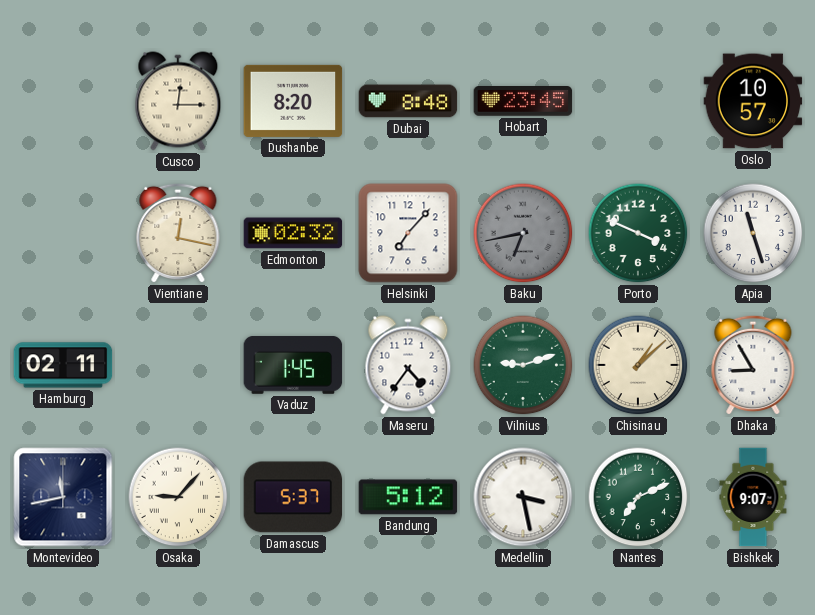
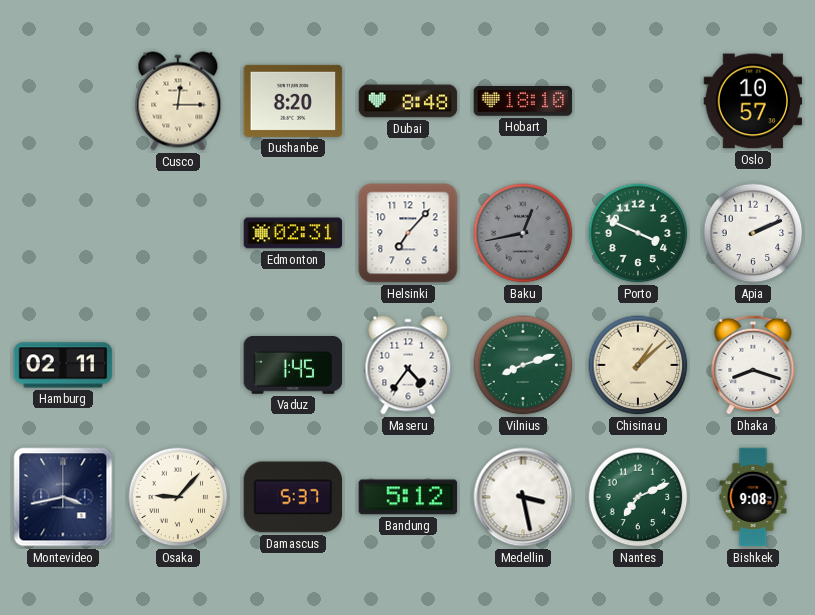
Hobart: 23:45 -> 18:10
Vientiane: 12:17 -> none
Edmonton: 02:32 -> 02:31
Baku: 6:43 -> 12:43
Apia: 11:27 -> 2:11
Vilnius: 9:12 -> 8:12
Dhaka: 8:55 -> 8:18
Montevideo: 11:43 -> 3:43
Bishkek: 9:07 -> 9:08
